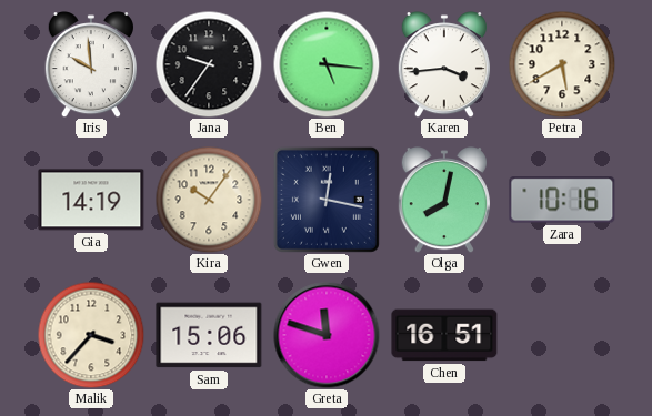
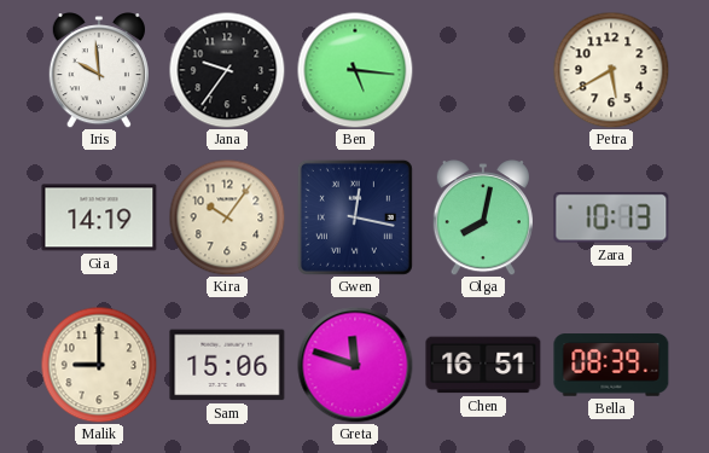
Karen: 3:44 -> none
Zara: 10:16 -> 10:13
Malik: 3:37 -> 9:00
Bella: none -> 08:39
